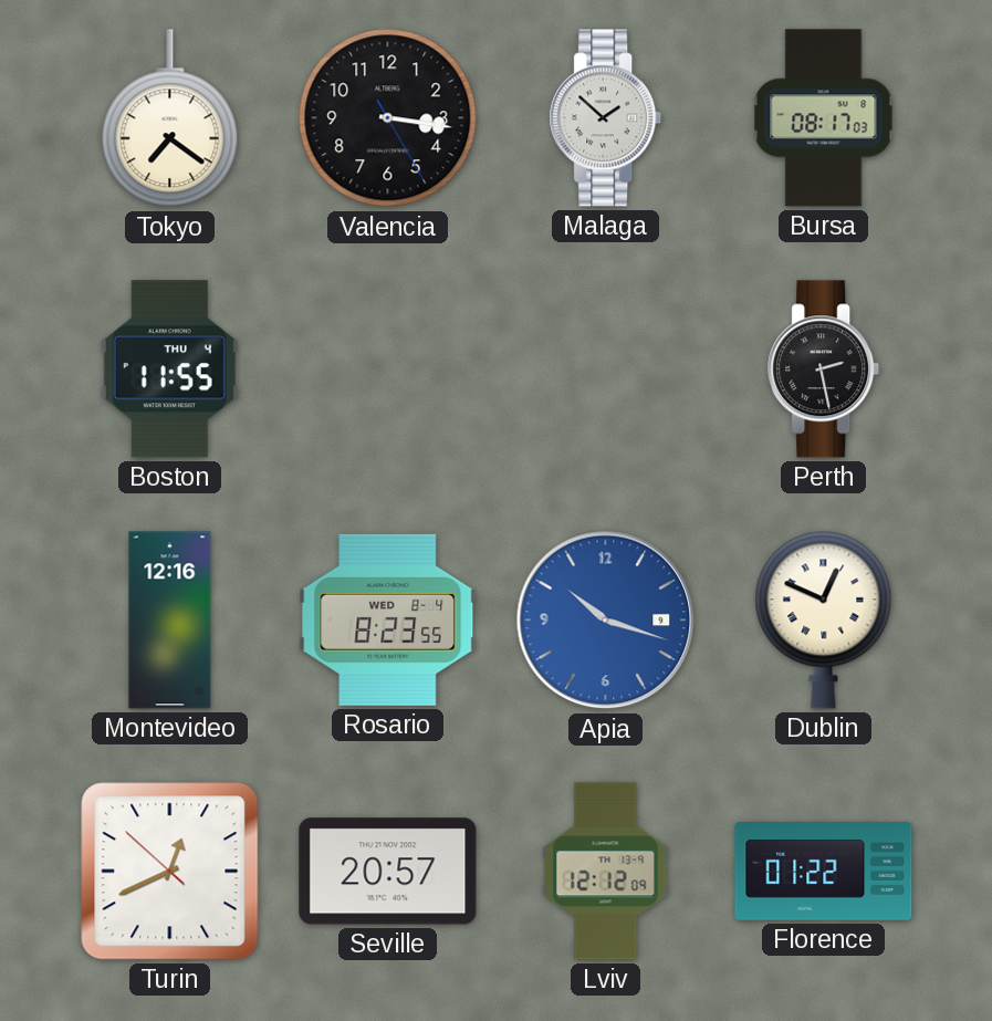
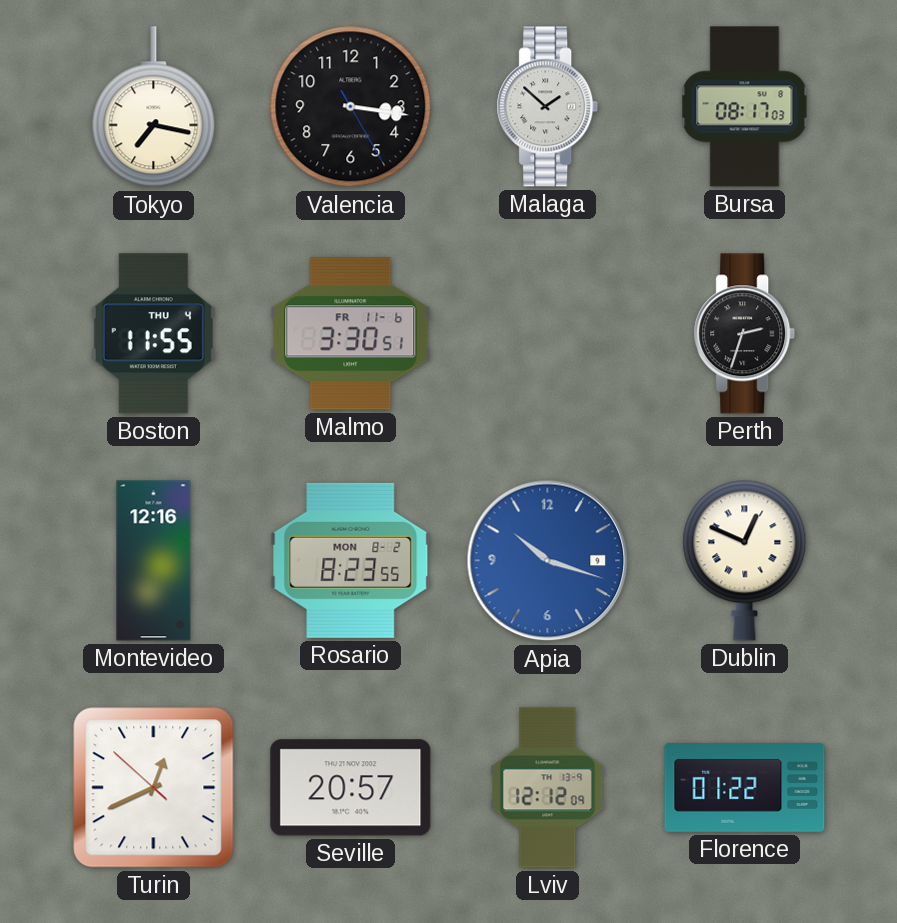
Tokyo: 7:21 -> 7:17
Malmo: none -> 3:30
Perth: 2:28 -> 2:33
Rosario date: WED 8-4 -> MON 8-2
